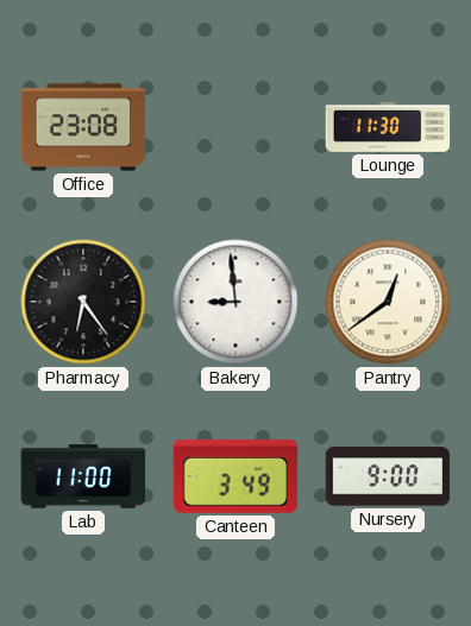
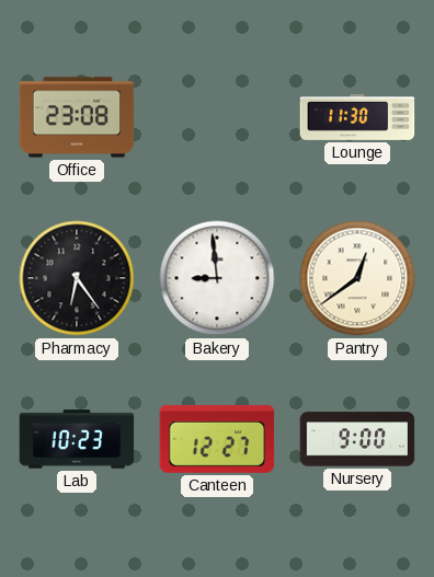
Lab: 11:00 -> 10:23
Canteen: 3:49 -> 12:27
